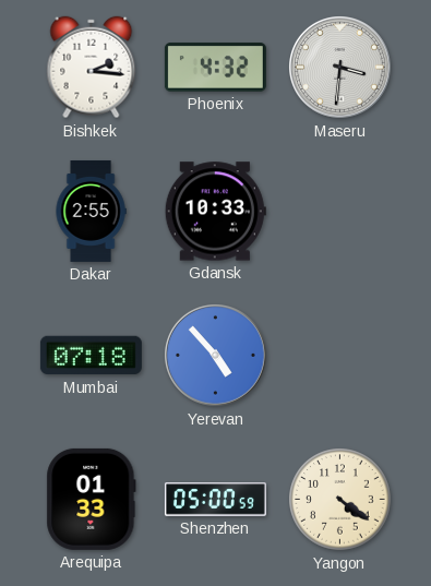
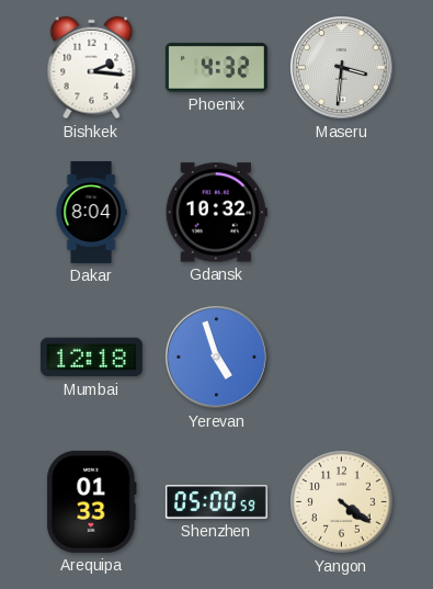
Dakar: 2:55 -> 8:04
Gdansk: 10:33 -> 10:32
Mumbai: 07:18 -> 12:18
Yerevan: 4:53 -> 4:57
